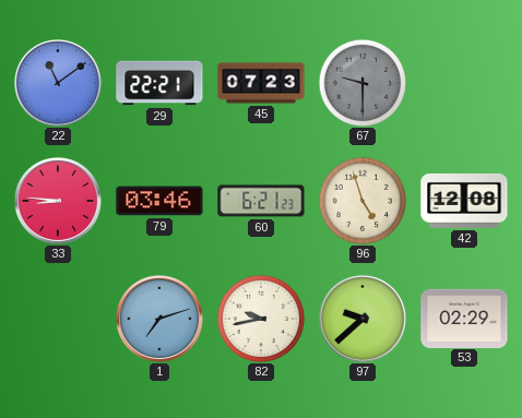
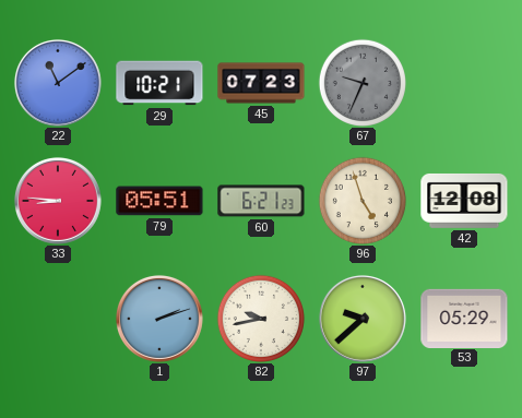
29: 22:21 -> 10:21
67: 9:30 -> 9:34
79: 03:46 -> 05:51
1: 7:12 -> 2:12
53: 02:29 -> 05:29
